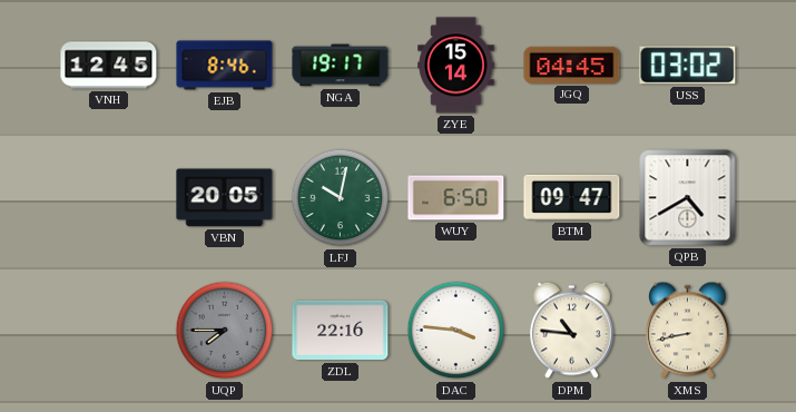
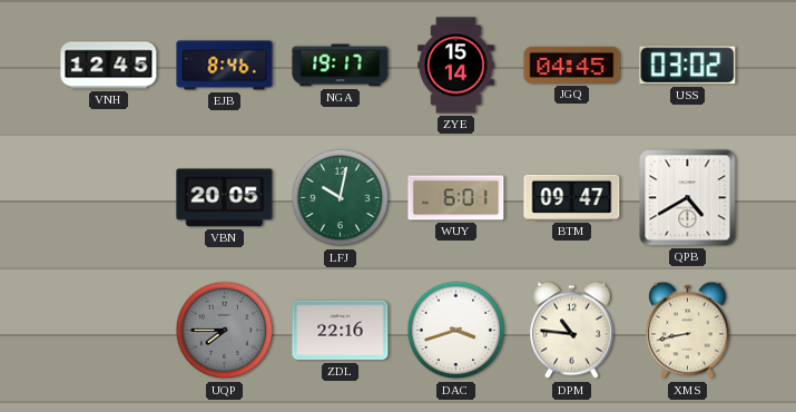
WUY: 6:50 -> 6:01
DAC: 3:46 -> 3:42
